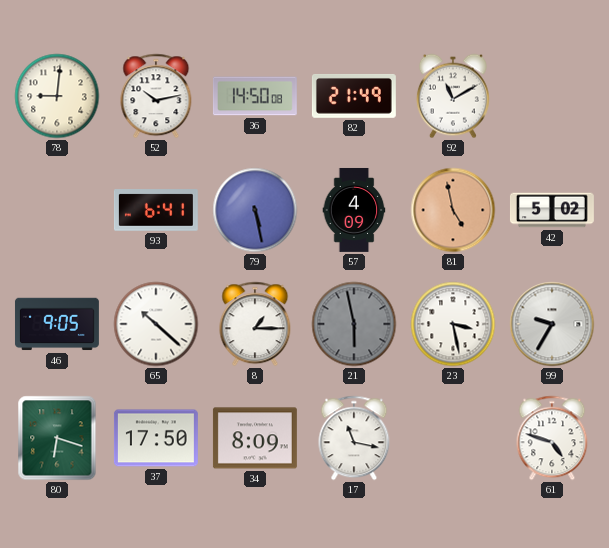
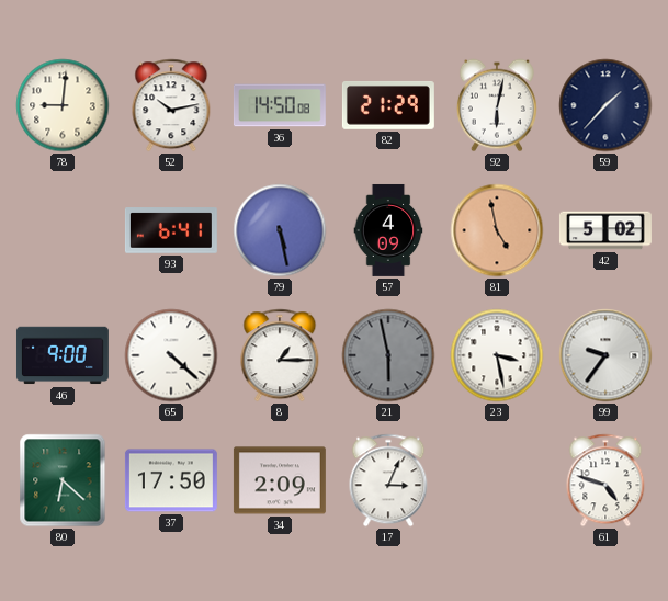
82: 21:49 -> 21:29
92: 11:10 -> 6:02
59: none -> 1:37
46: 9:05 -> 9:00
65: 10:22 -> 4:22
99: 9:35 -> 9:36
80: 6:18 -> 6:22
34: 8:09 -> 2:09
17: 11:17 -> 3:04
